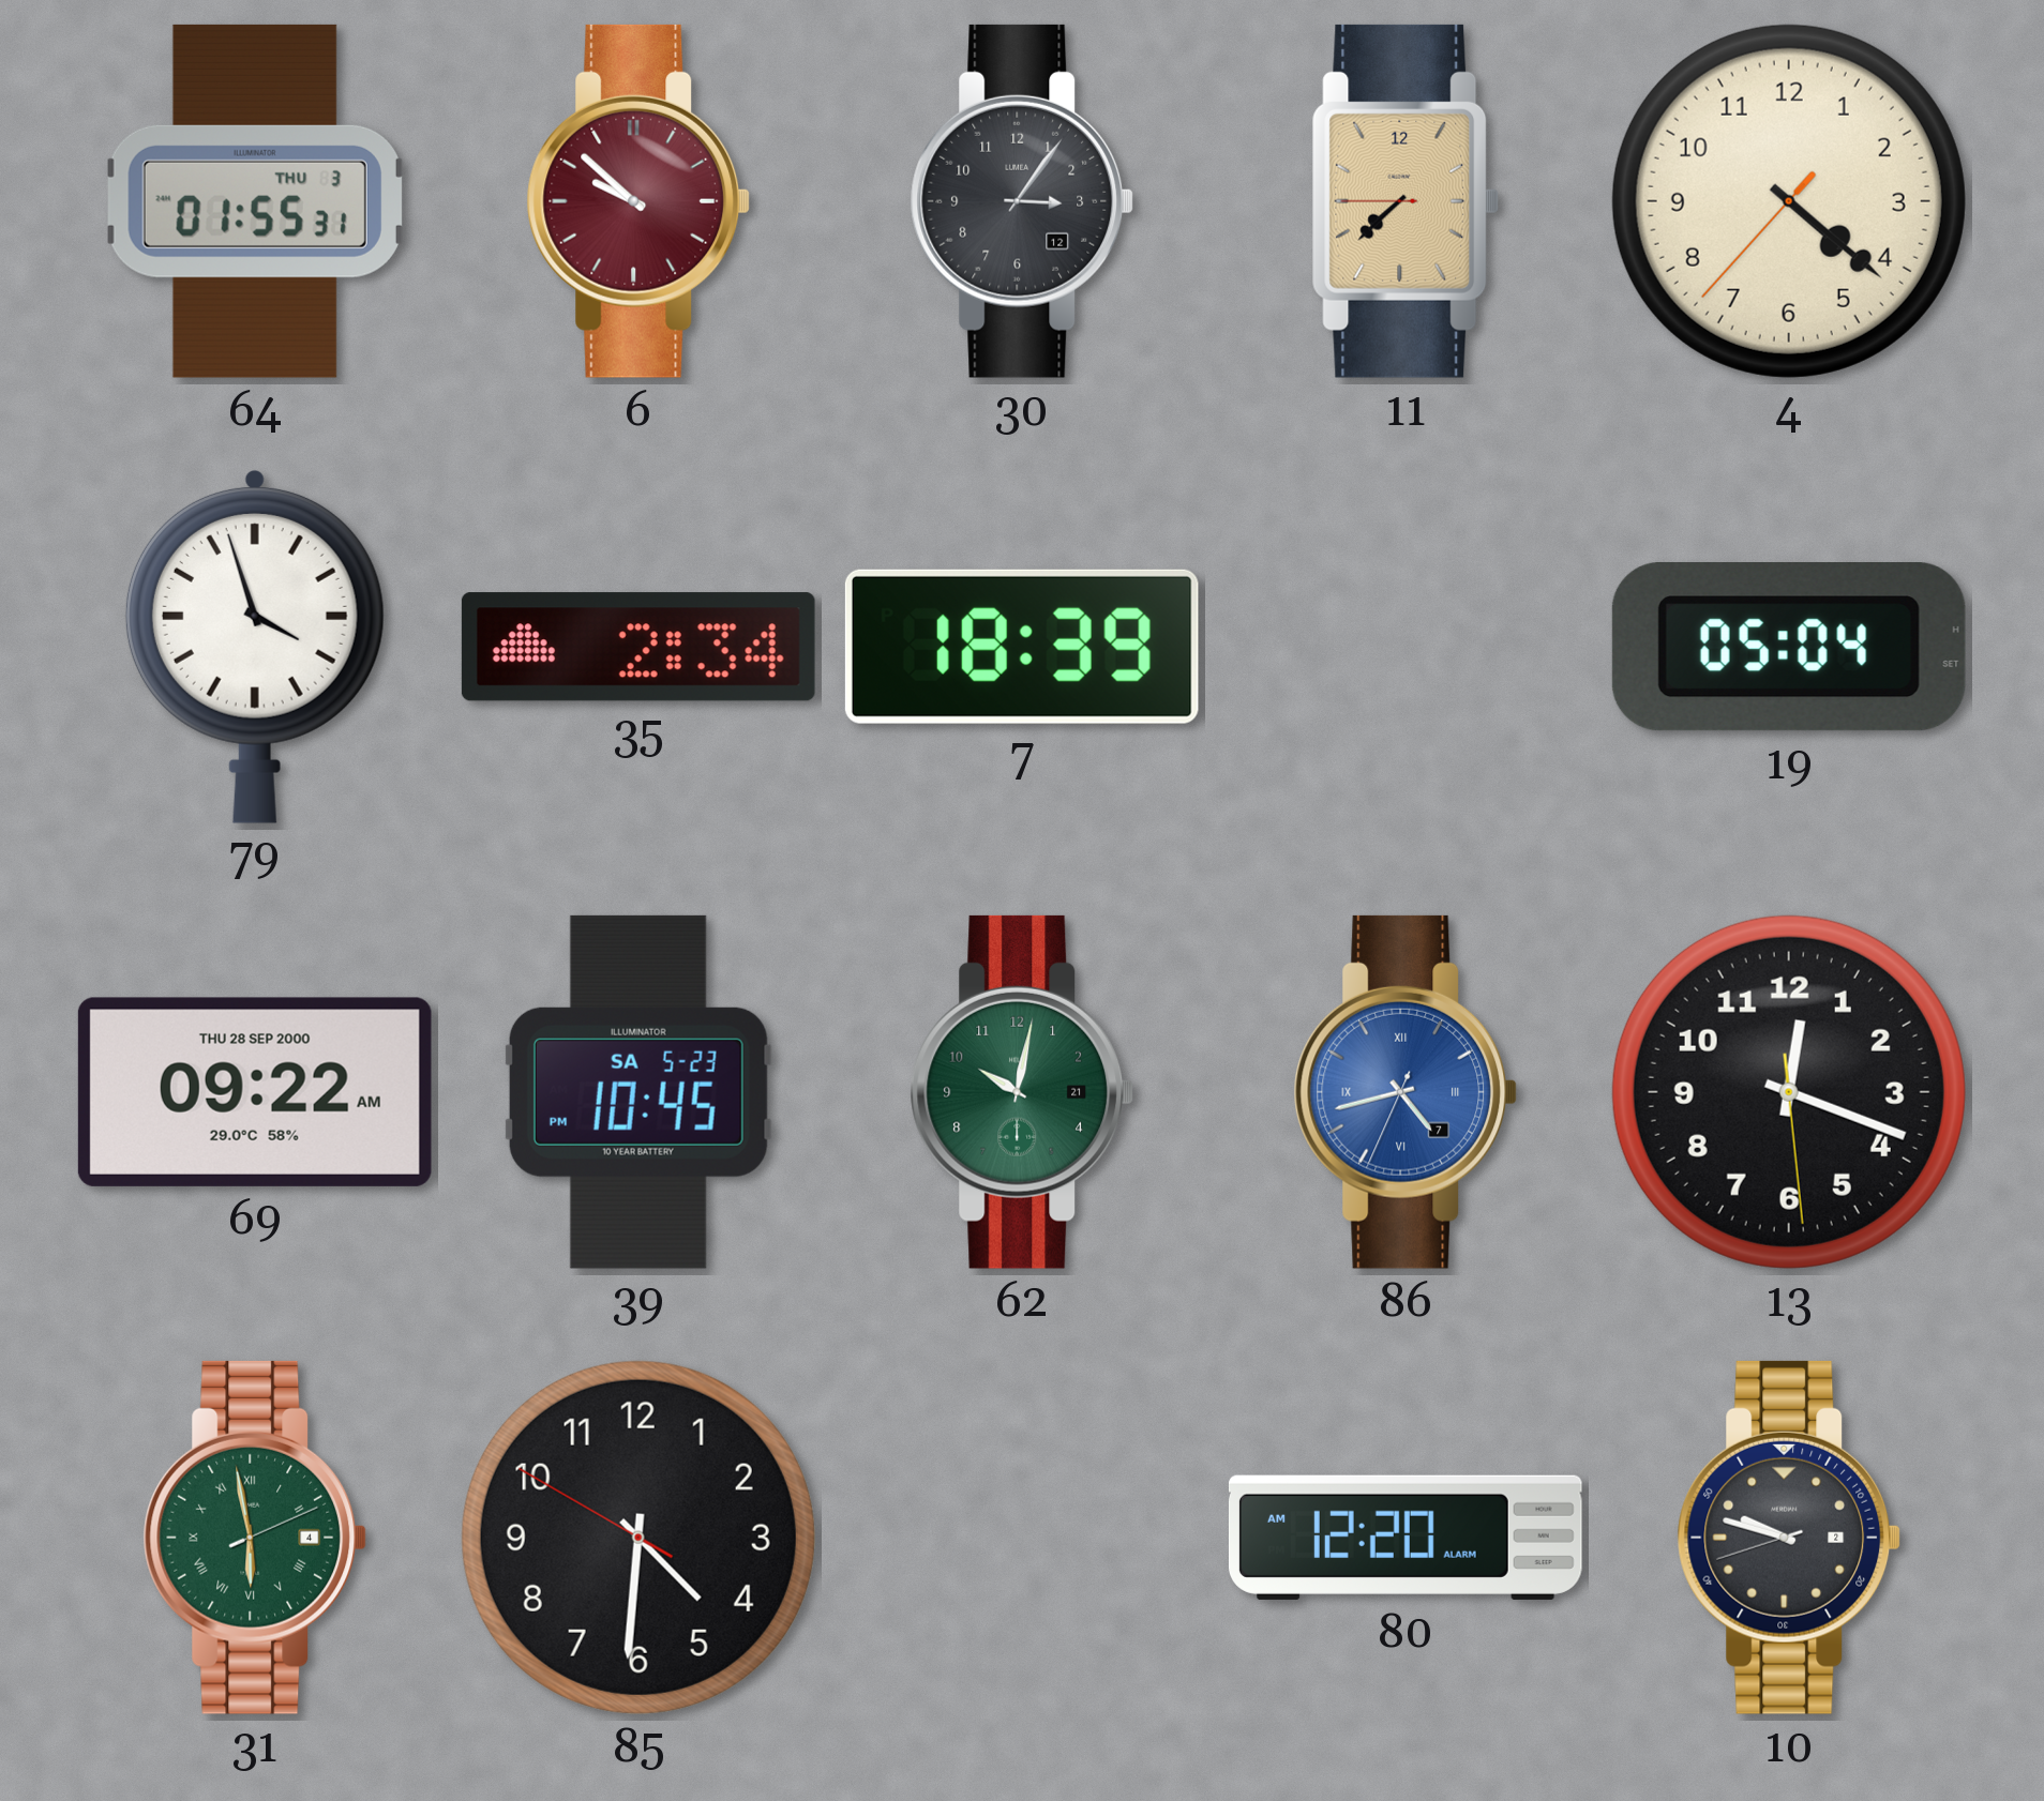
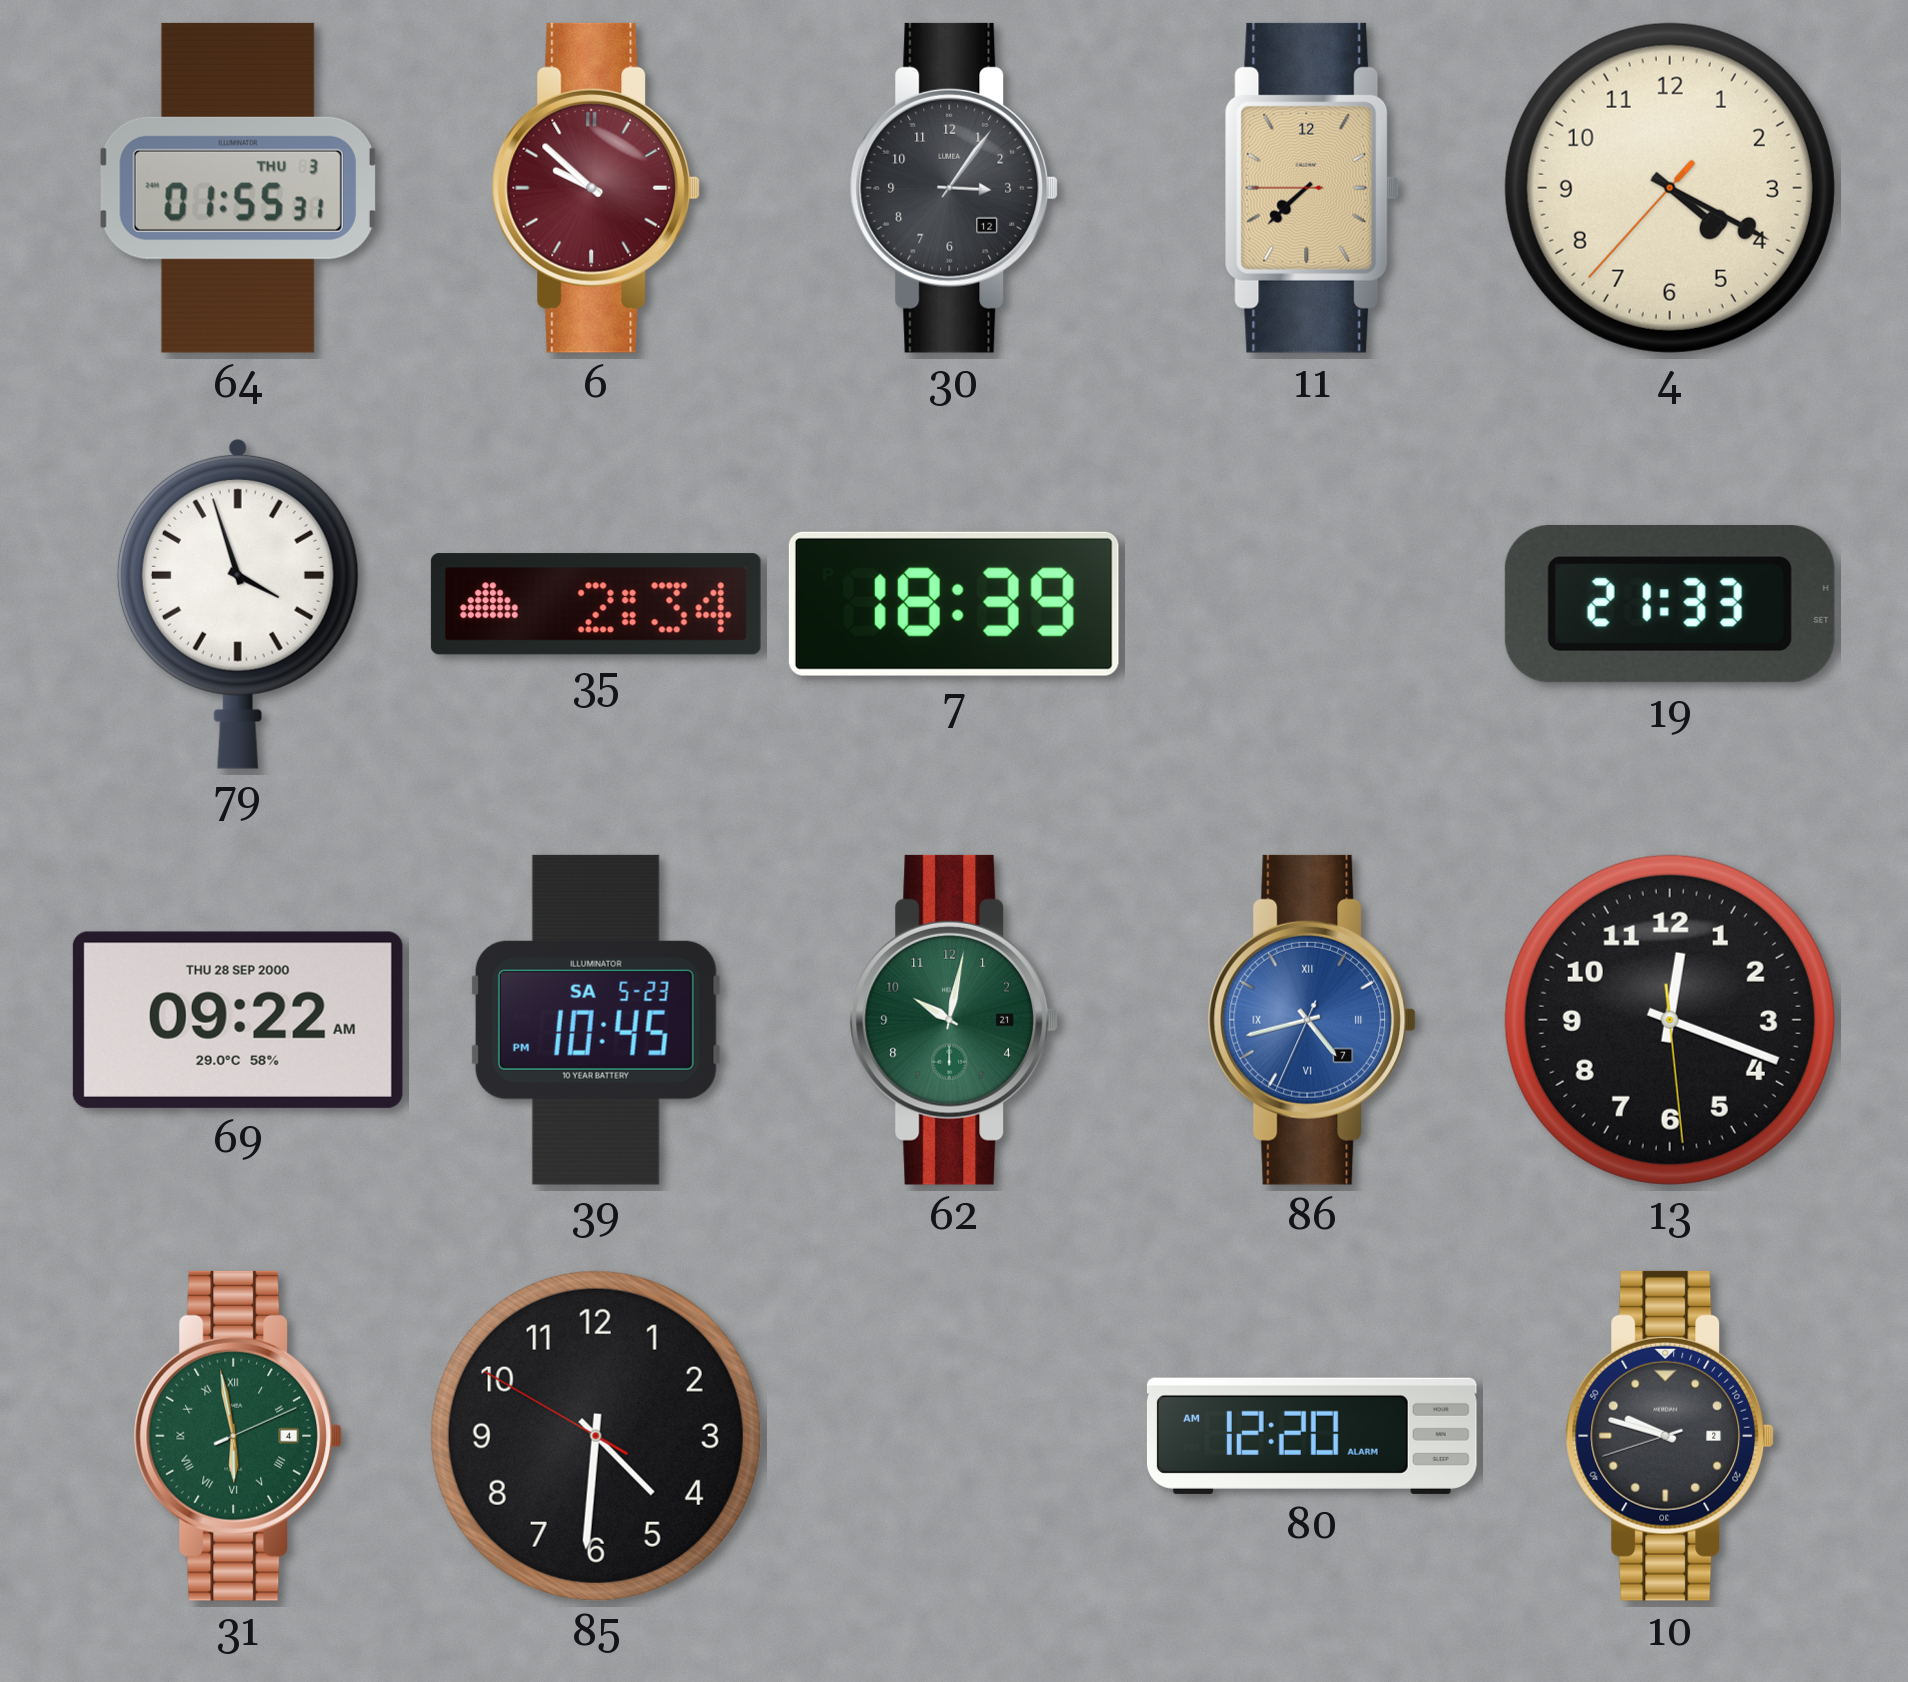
4: 4:21 -> 4:19
19: 05:04 -> 21:33
